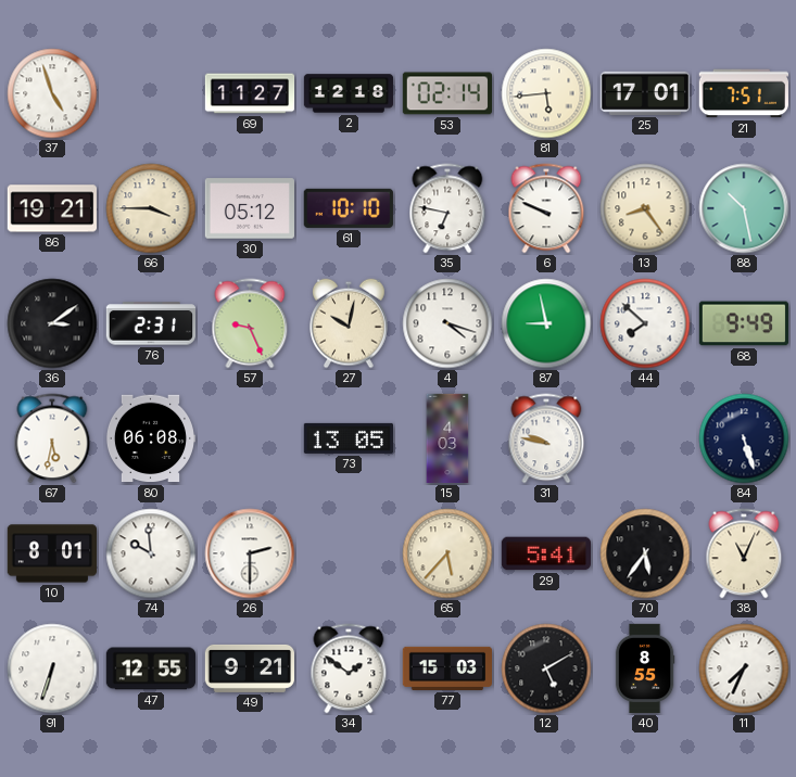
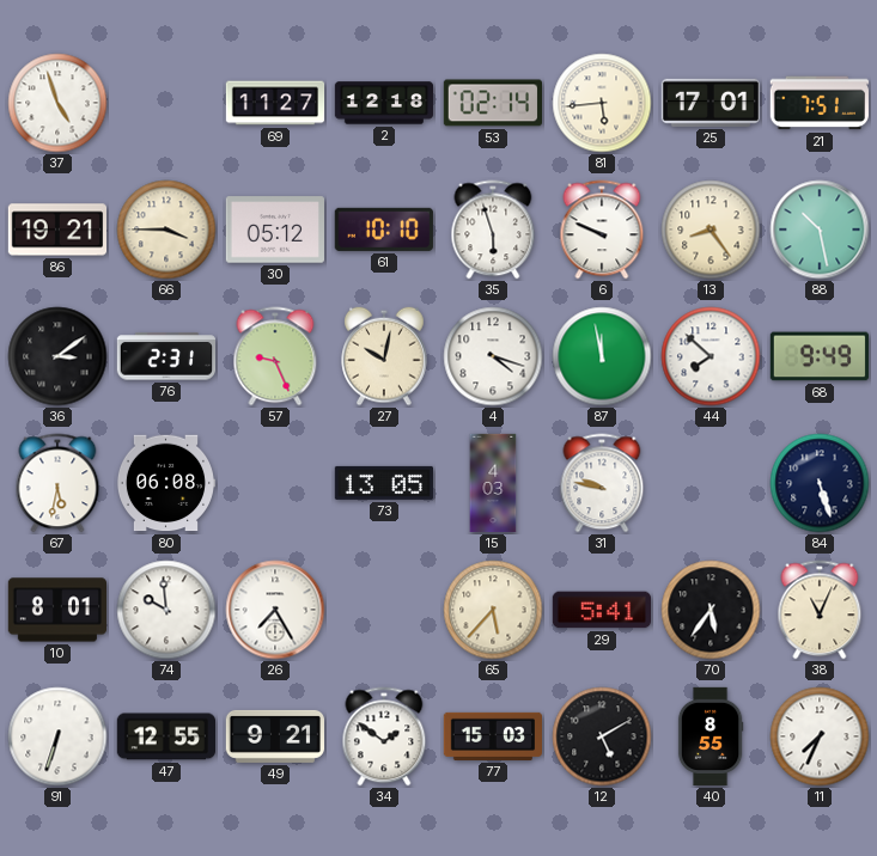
35: 6:47 -> 5:57
87: 8:58 -> 11:58
26: 2:30 -> 7:25
